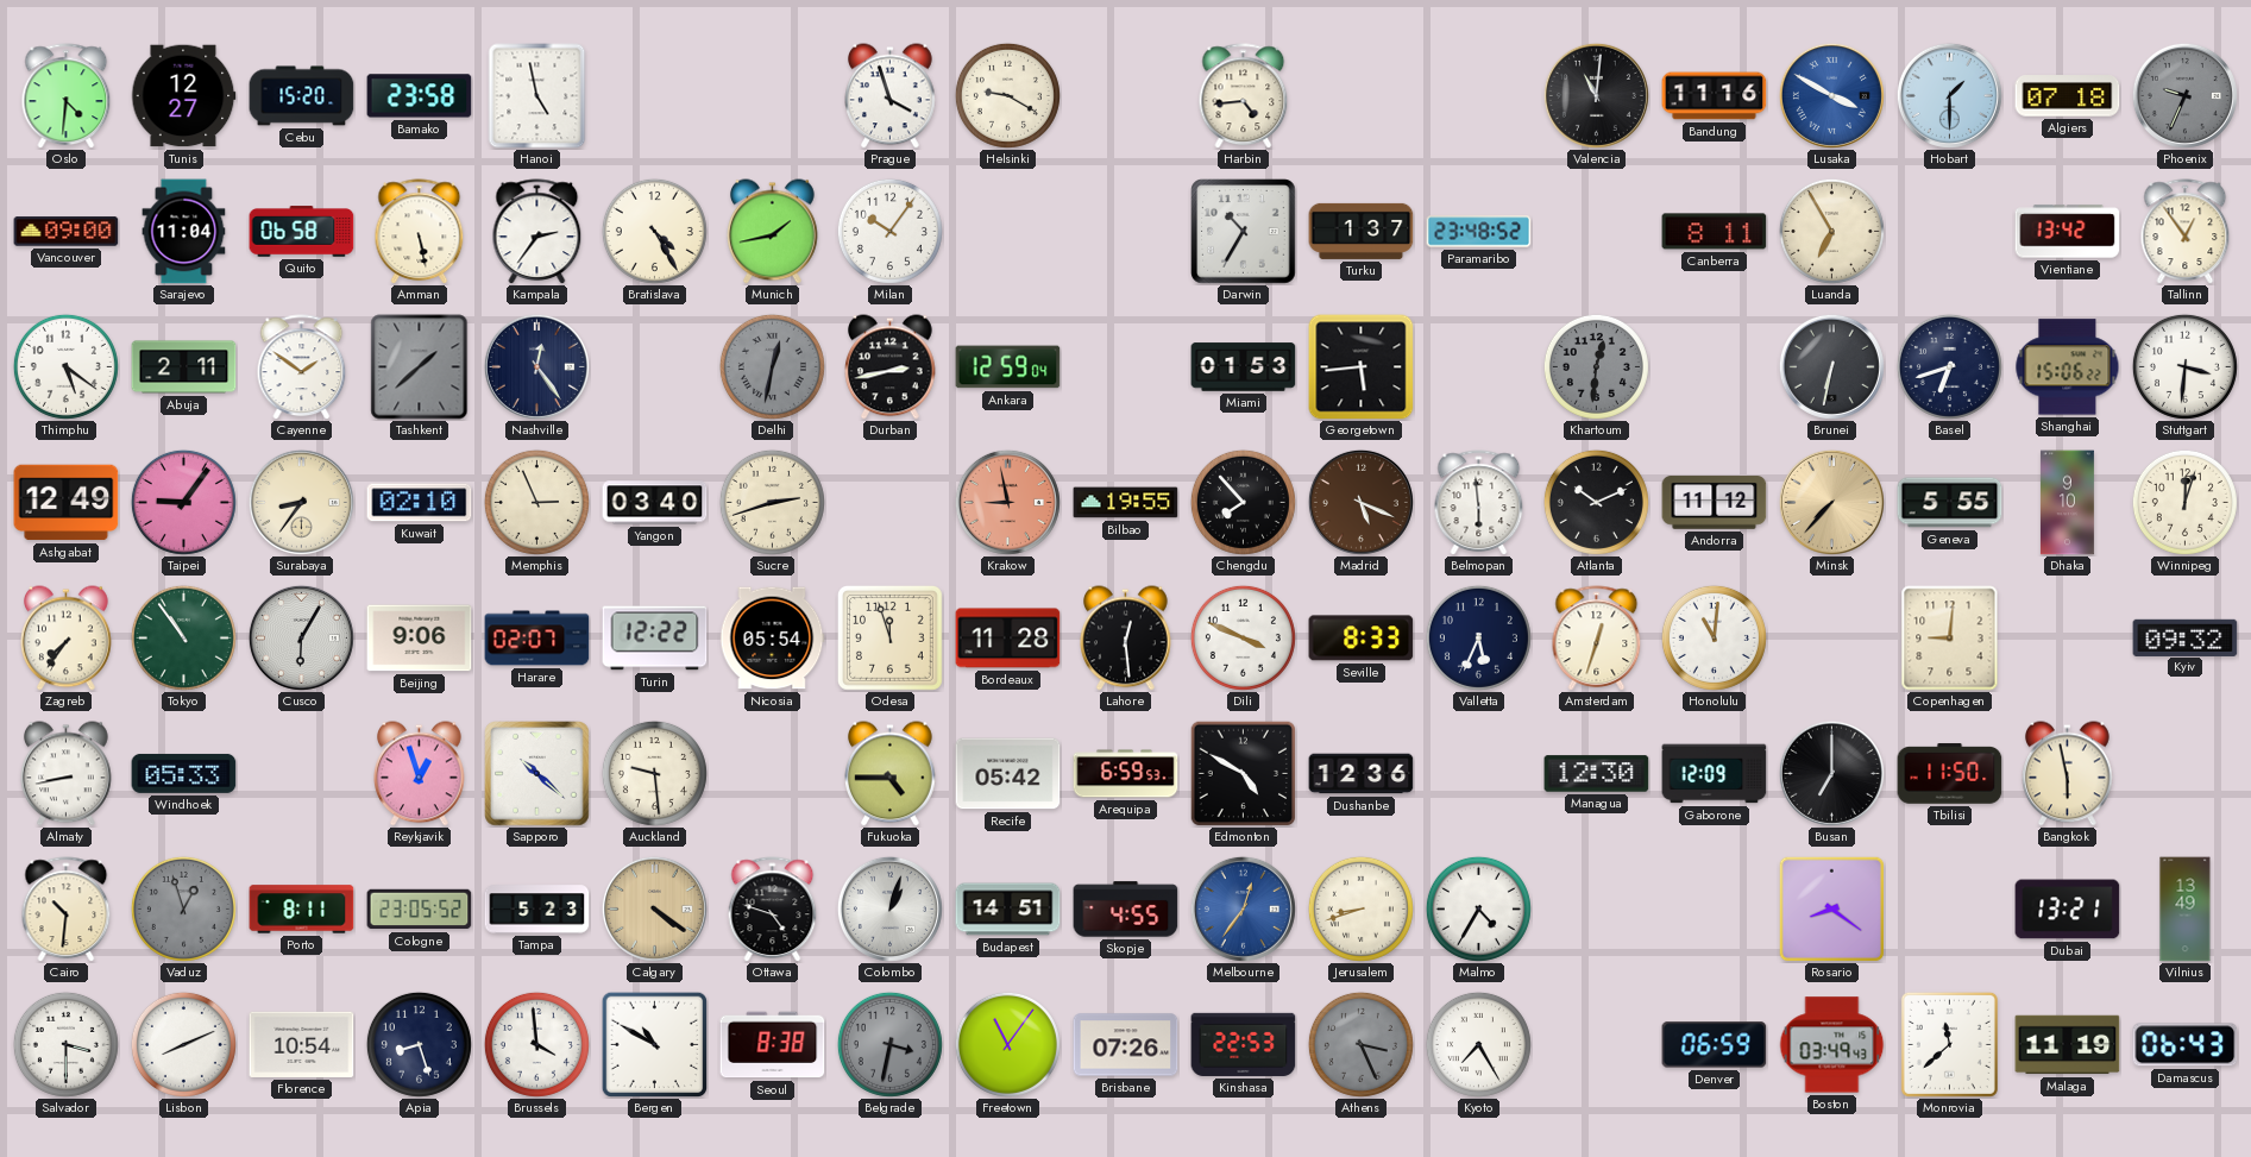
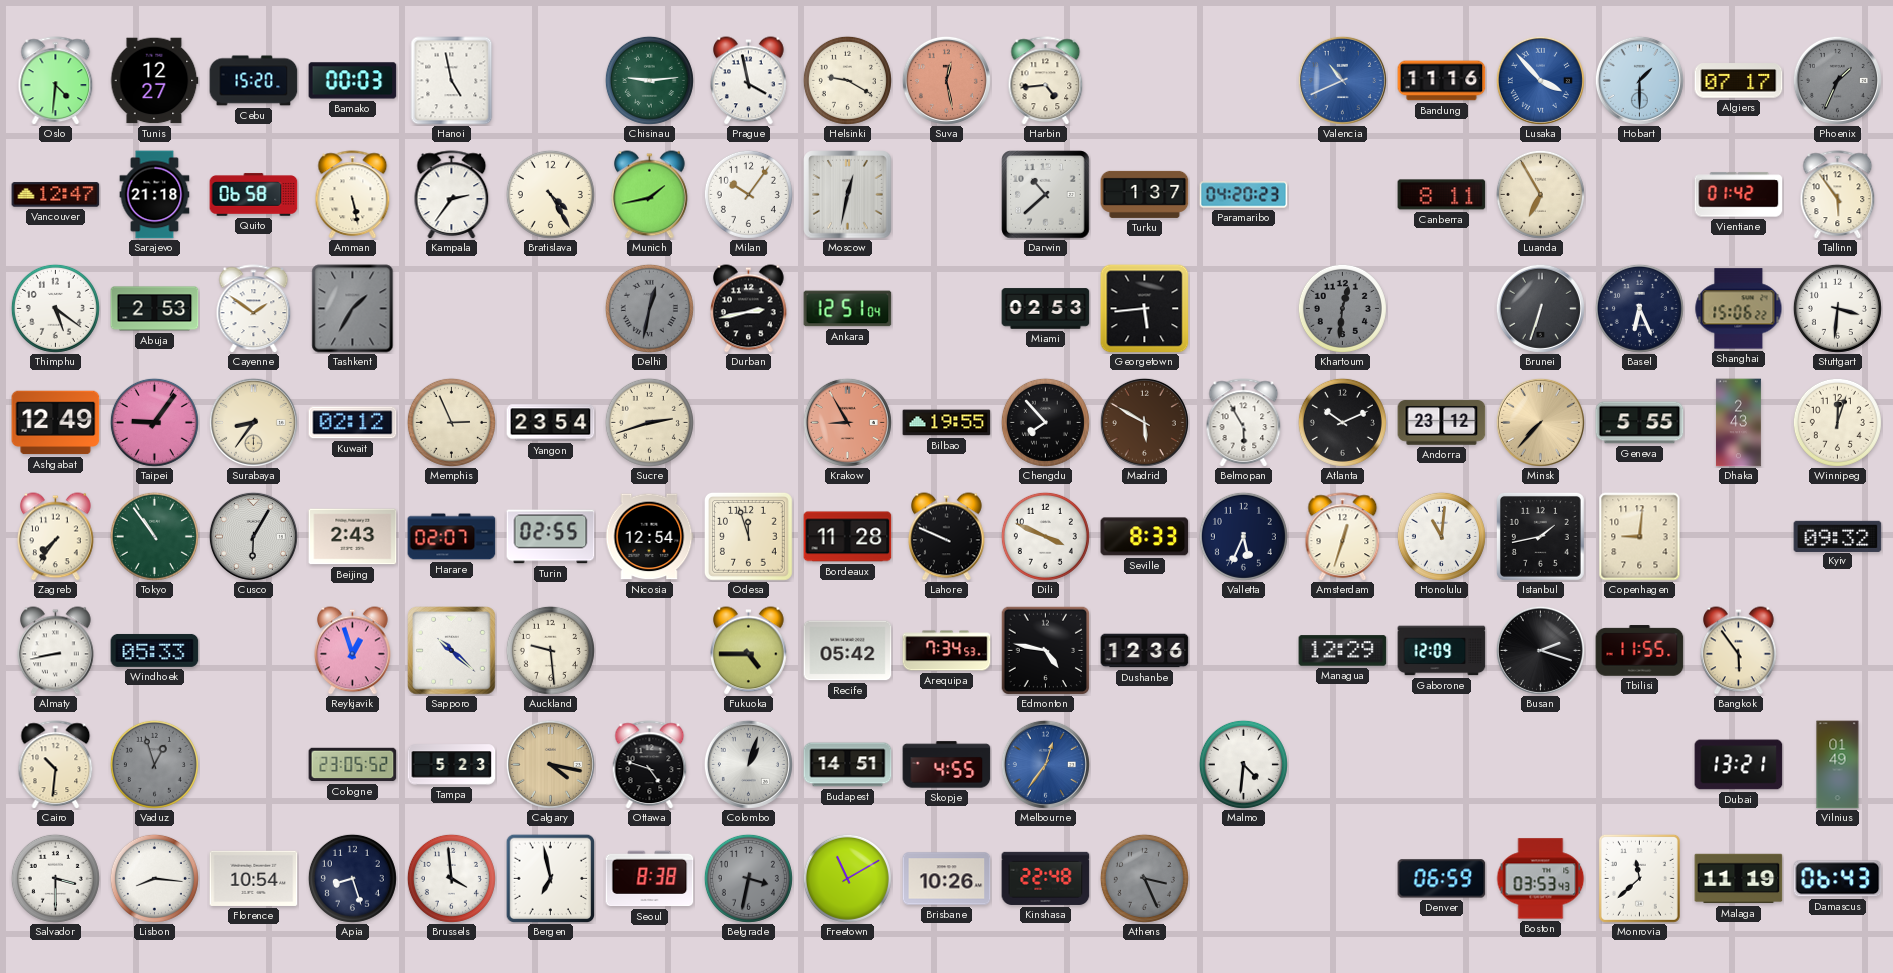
Bamako: 23:58 -> 00:03
Chisinau: none -> 9:14
Prague: 3:57 -> 3:58
Suva: none -> 12:28
Valencia: 11:01 -> 10:41
Valencia dial: black -> blue
Lusaka: 3:50 -> 3:53
Algiers: 07:18 -> 07:17
Phoenix: 9:34 -> 1:34
Vancouver: 09:00 -> 12:47
Sarajevo: 11:04 -> 21:18
Moscow: none -> 12:32
Darwin: 10:35 -> 10:38
Paramaribo: 23:48 -> 04:20
Vientiane: 13:42 -> 01:42
Tallinn: 12:54 -> 5:54
Abuja: 2:11 -> 2:53
Tashkent: 1:38 -> 1:35
Nashville: 12:24 -> none
Ankara: 12:59 -> 12:51
Miami: 01:53 -> 02:53
Brunei: 6:32 -> 6:33
Basel: 6:42 -> 6:26
Kuwait: 02:10 -> 02:12
Yangon: 03:40 -> 23:54
Krakow: 8:58 -> 8:55
Madrid: 5:19 -> 5:50
Belmopan: 5:59 -> 5:55
Andorra: 11:12 -> 23:12
Dhaka: 9:10 -> 2:43
Beijing: 9:06 -> 2:43
Turin: 12:22 -> 02:55
Nicosia: 05:54 -> 12:54
Lahore: 12:29 -> 9:49
Istanbul: none -> 1:43
Arequipa: 6:59 -> 7:34
Edmonton: 4:50 -> 4:47
Managua: 12:30 -> 12:29
Busan: 7:00 -> 2:18
Tbilisi: 11:50 -> 11:55
Bangkok: 5:58 -> 5:54
Porto: 8:11 -> none
Calgary: 4:21 -> 4:17
Jerusalem: 8:42 -> none
Malmo: 4:35 -> 4:31
Rosario: 8:21 -> none
Vilnius: 13:49 -> 01:49
Lisbon: 8:11 -> 8:16
Bergen: 10:50 -> 6:58
Freetown: 11:06 -> 11:10
Brisbane: 07:26 -> 10:26
Kinshasa: 22:53 -> 22:48
Kyoto: 7:25 -> none
Boston: 03:49 -> 03:53
